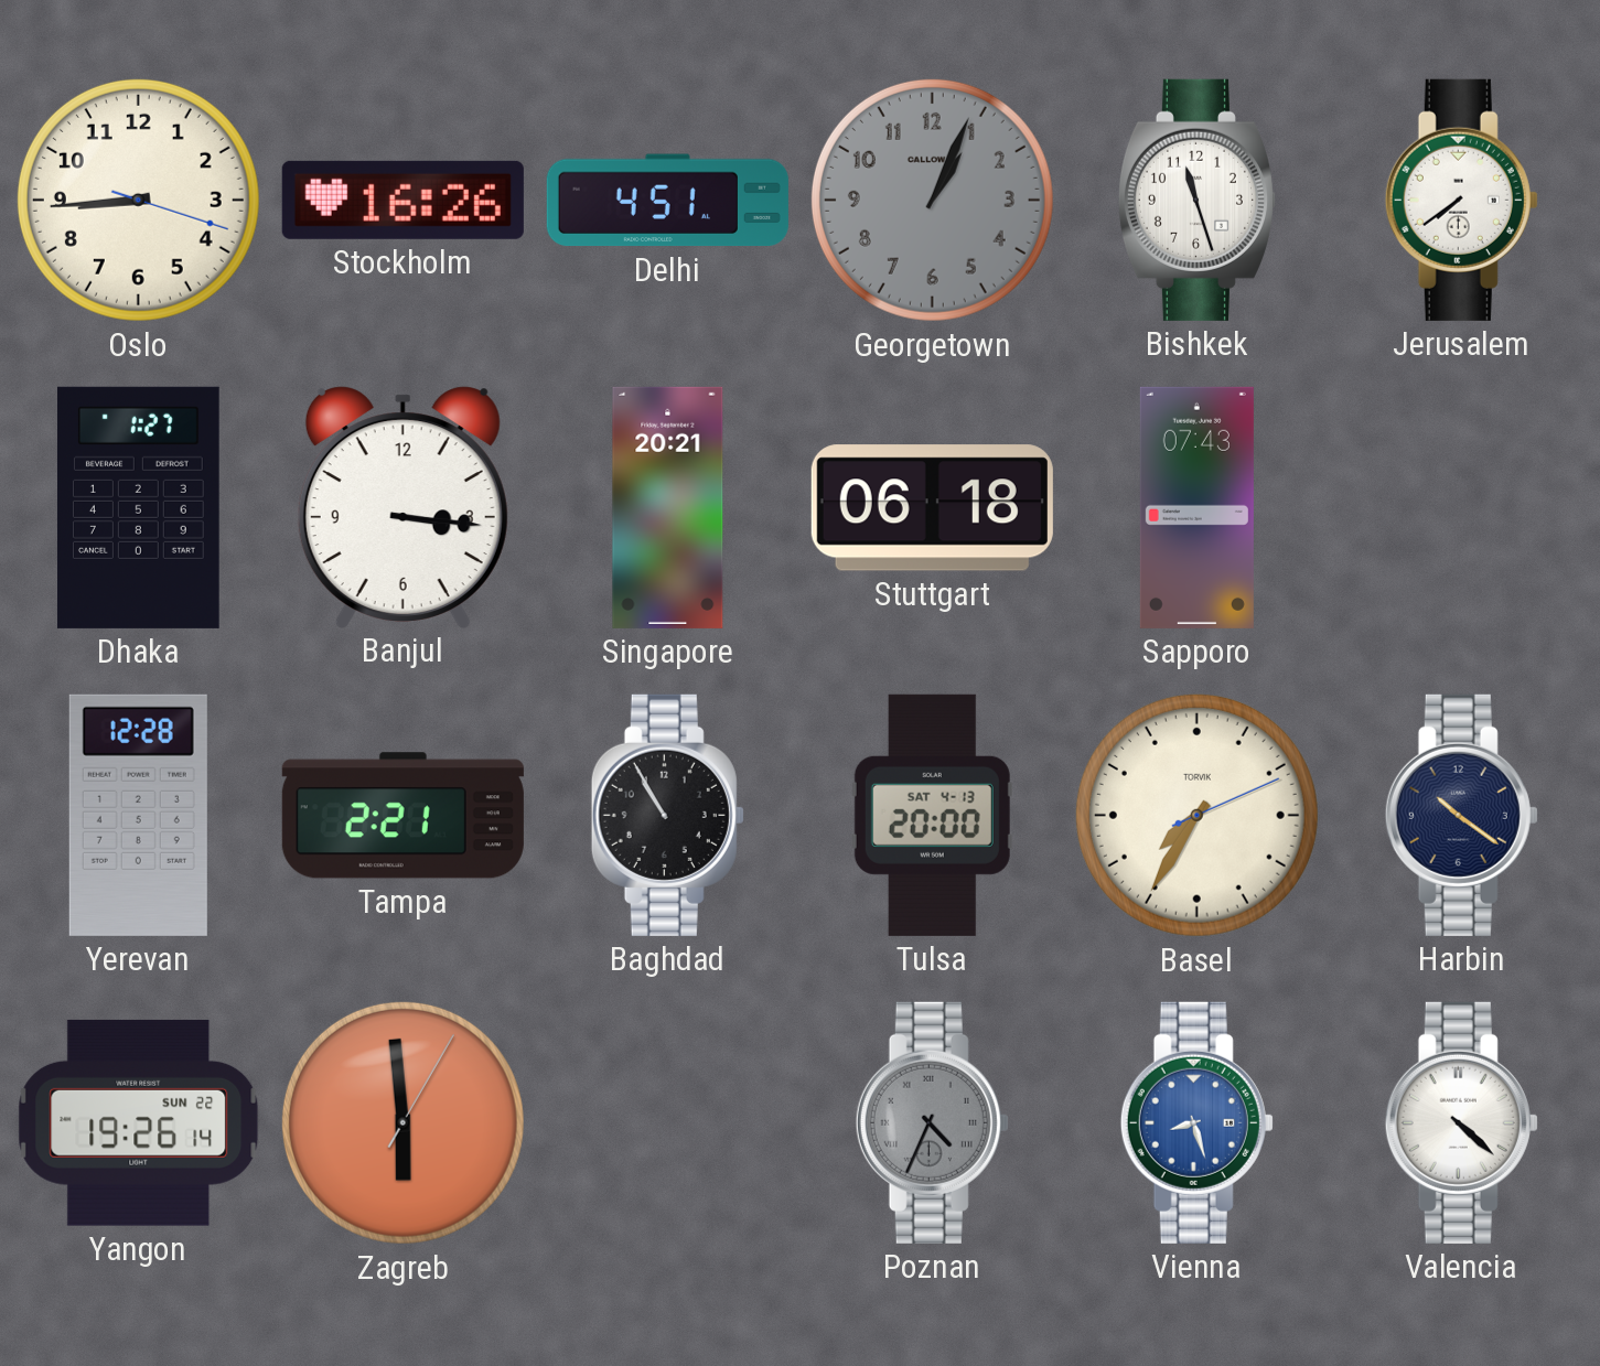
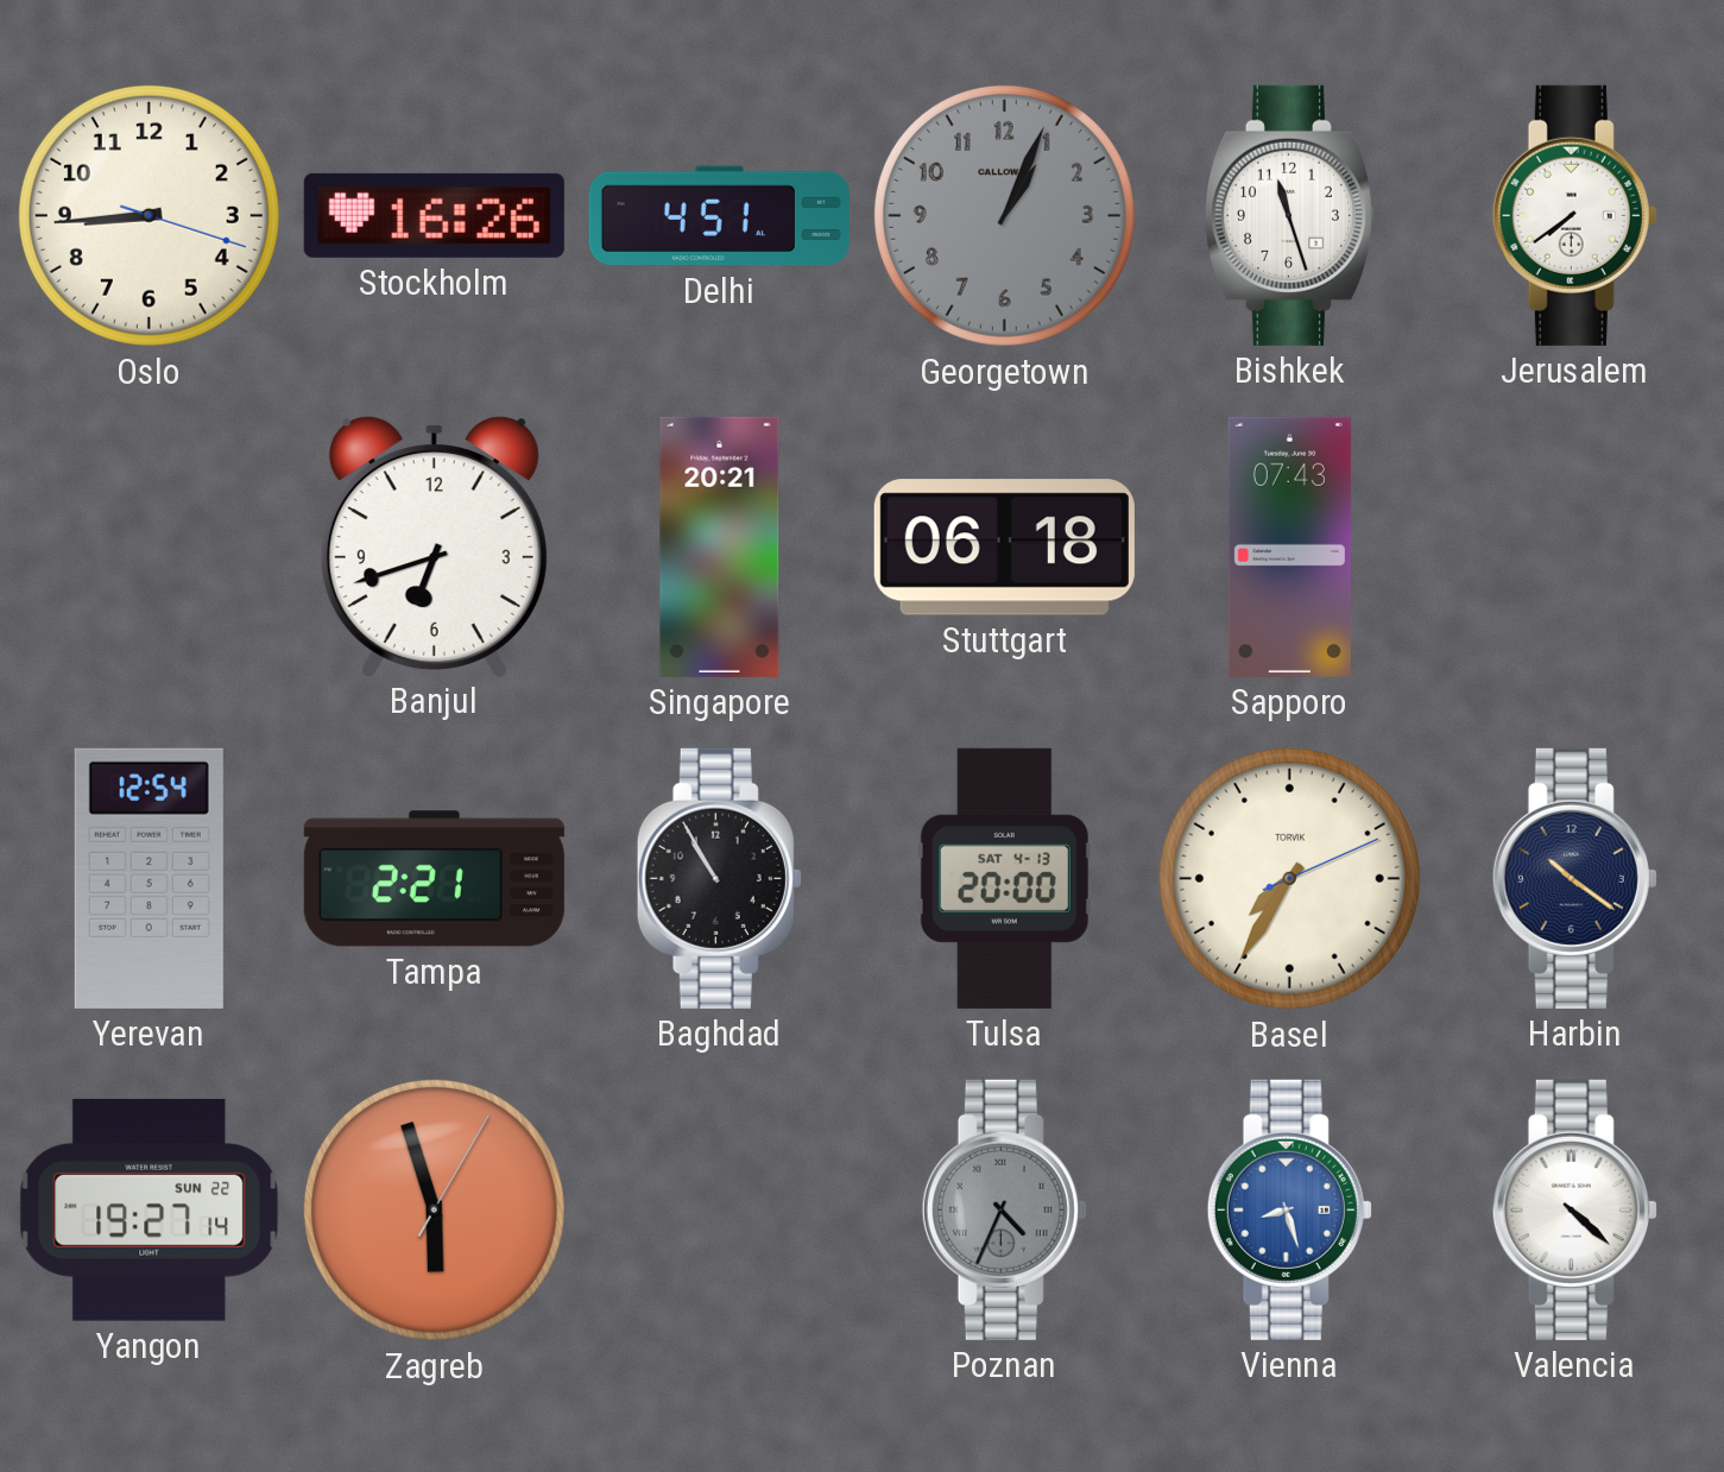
Dhaka: 1:27 -> none
Banjul: 3:16 -> 6:42
Yerevan: 12:28 -> 12:54
Yangon: 19:26 -> 19:27
Zagreb: 5:59 -> 5:57
